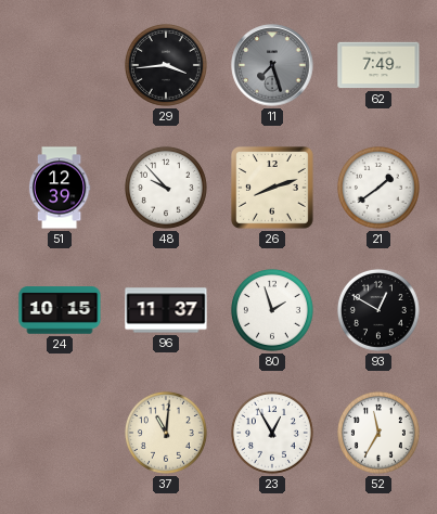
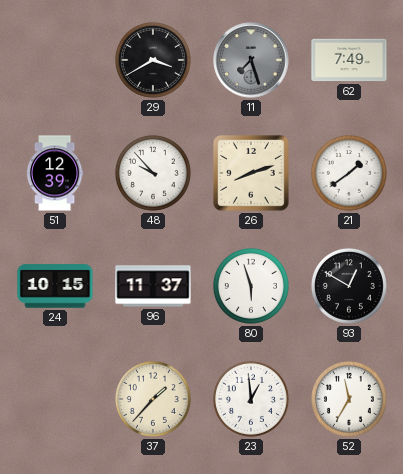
29: 3:44 -> 3:40
80: 1:57 -> 5:57
37: 11:01 -> 1:37
23: 12:55 -> 12:59
